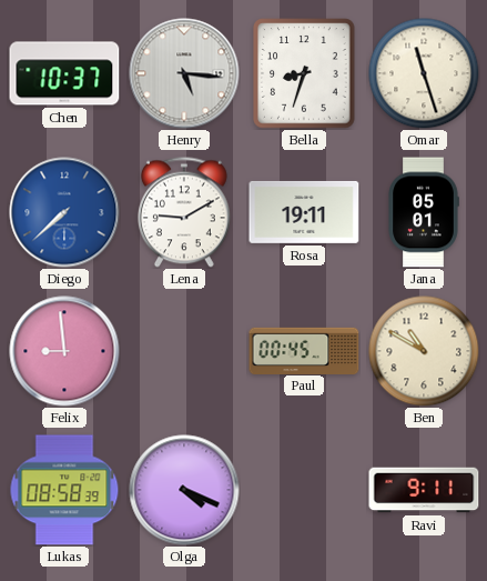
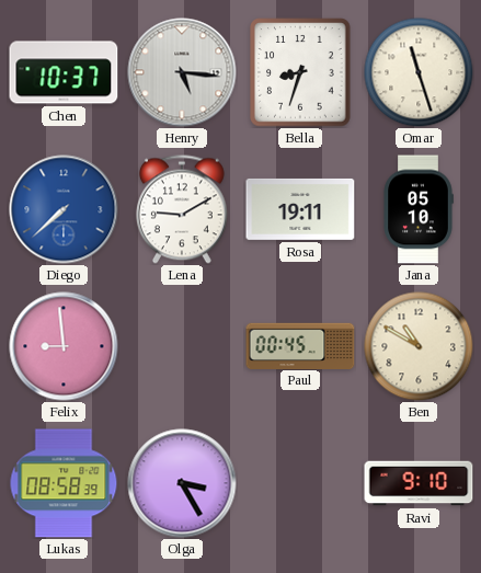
Jana: 05:01 -> 05:10
Olga: 4:19 -> 3:25
Ravi: 9:11 -> 9:10
